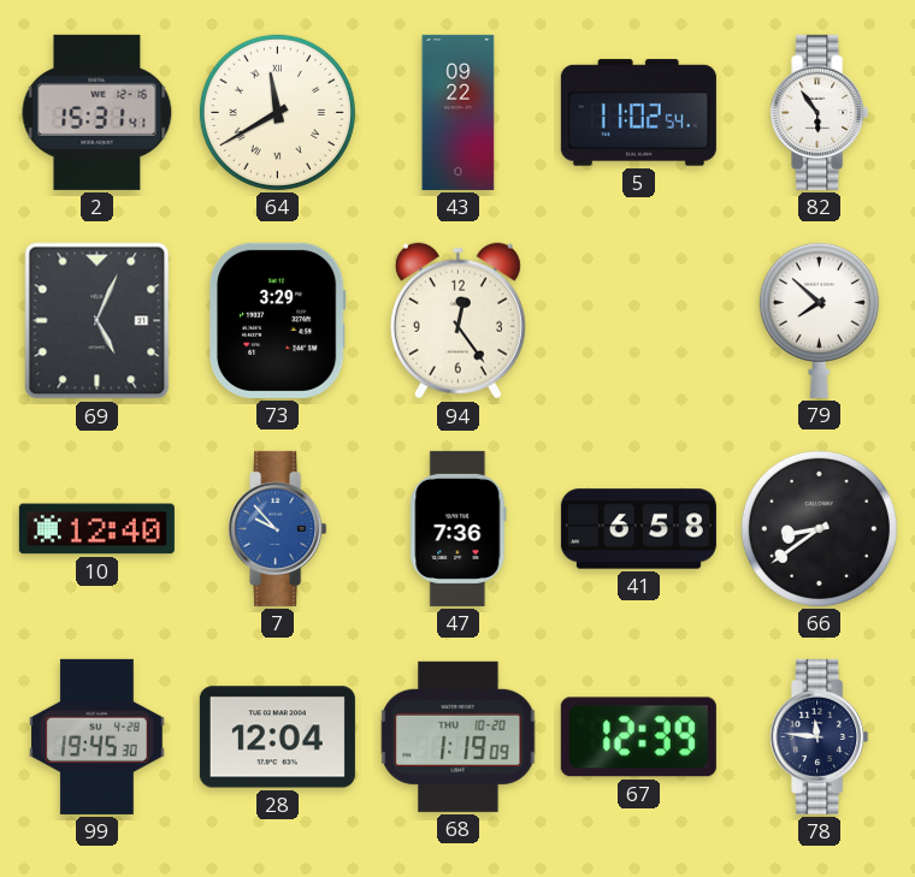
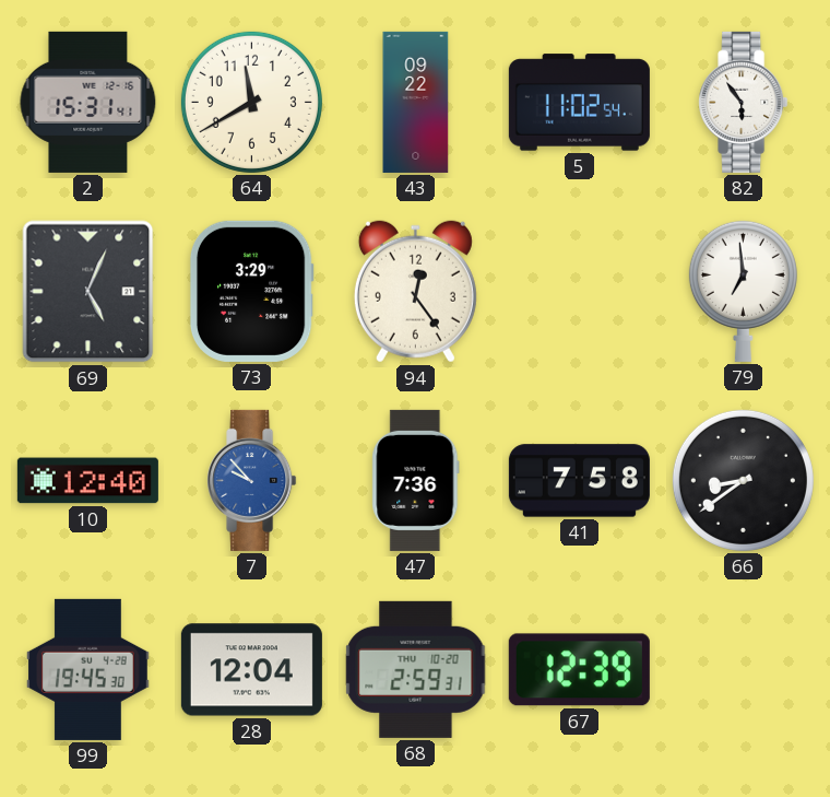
64 numerals: Roman -> Arabic
79: 7:52 -> 6:59
41: 6:58 -> 7:58
68: 1:19 -> 2:59
78: 11:46 -> none
